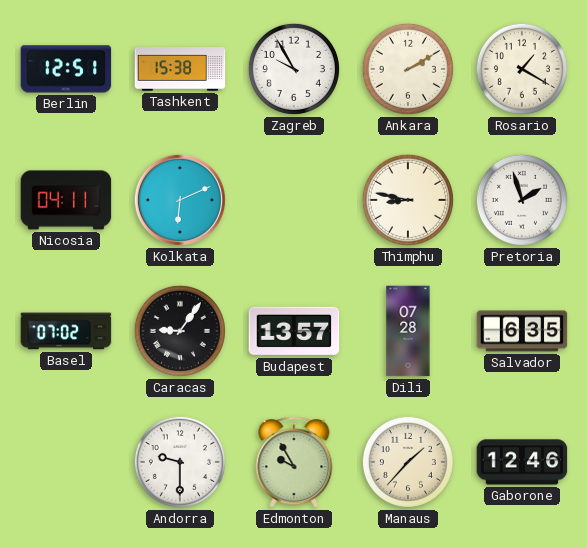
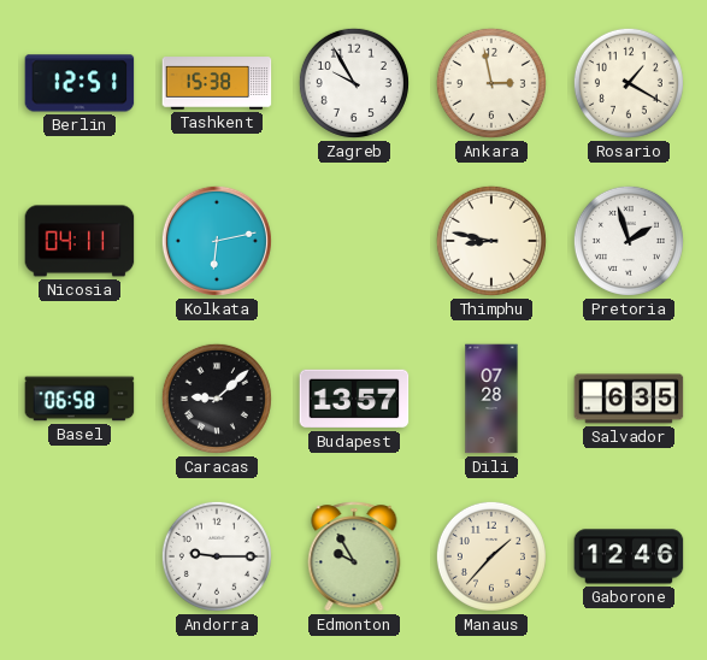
Ankara: 2:10 -> 2:58
Kolkata: 6:11 -> 6:13
Basel: 07:02 -> 06:58
Caracas: 9:06 -> 9:08
Andorra: 9:30 -> 9:15
